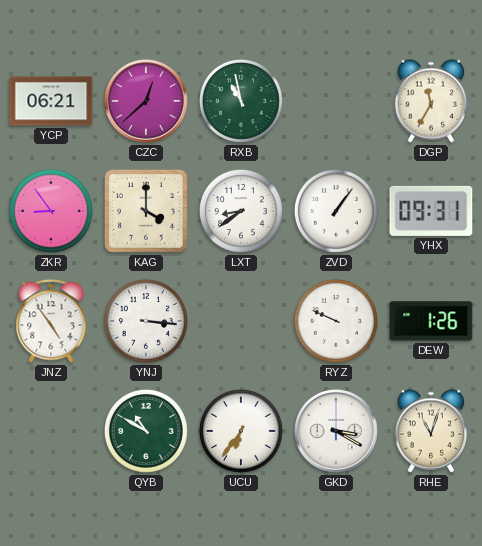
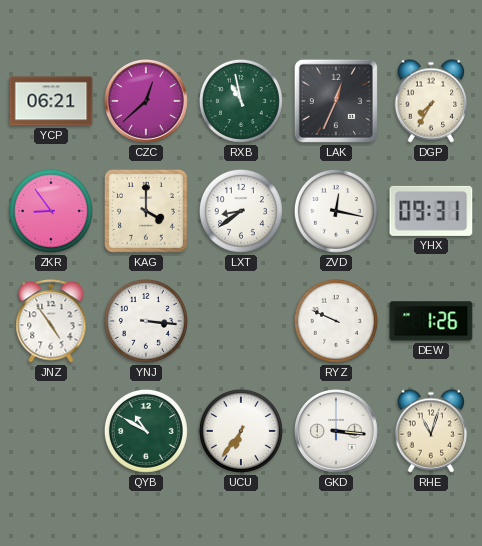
LAK: none -> 12:34
DGP: 11:35 -> 7:35
ZVD: 1:06 -> 12:17
GKD: 3:20 -> 3:16
